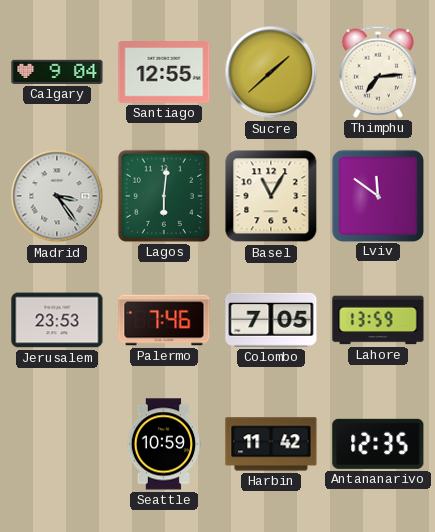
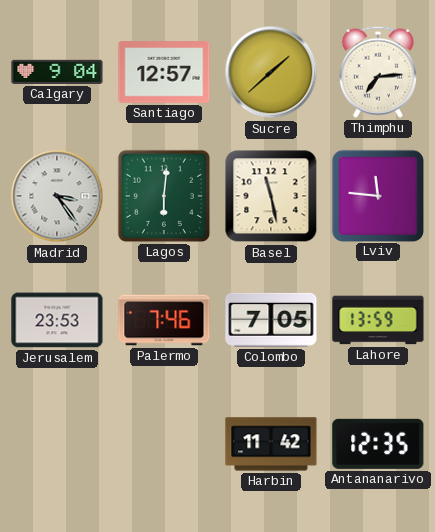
Santiago: 12:55 -> 12:57
Basel: 11:05 -> 11:28
Lviv: 11:51 -> 11:46
Seattle: 10:59 -> none
